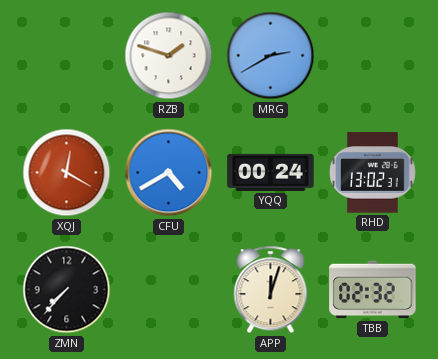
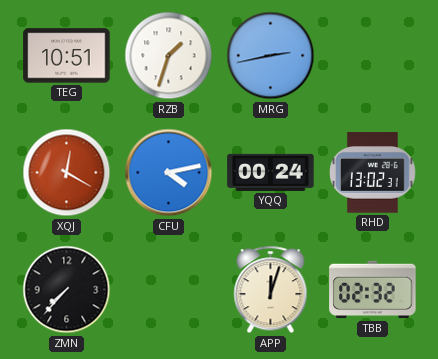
TEG: none -> 10:51
RZB: 1:48 -> 1:33
MRG: 2:40 -> 2:43
CFU: 4:40 -> 4:13
